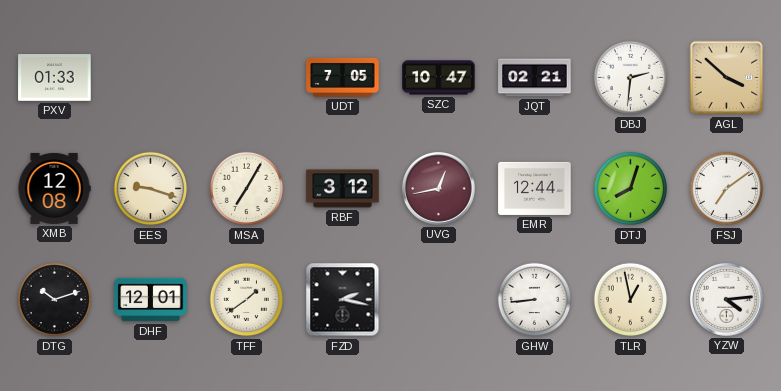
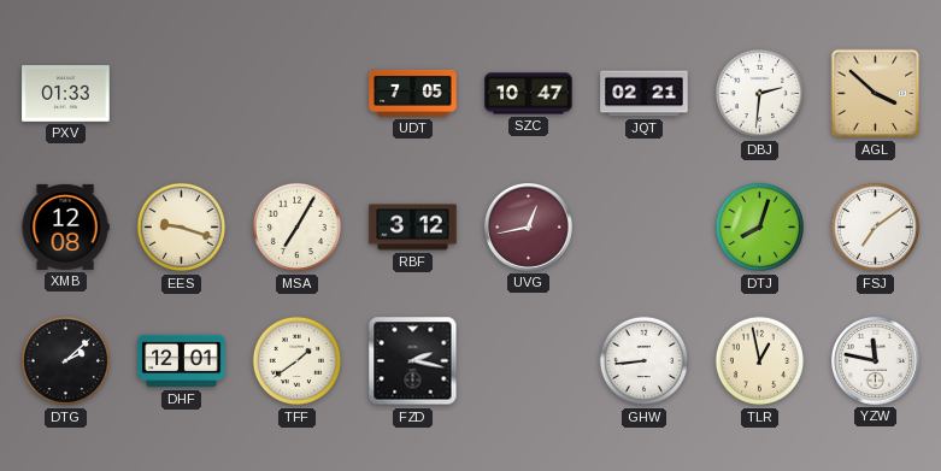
EMR: 12:44 -> none
DTG: 10:12 -> 2:08
YZW: 4:14 -> 11:47
